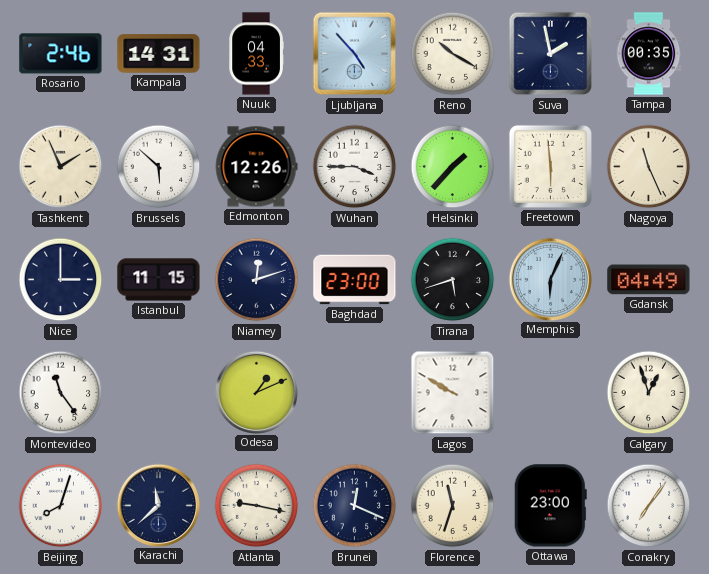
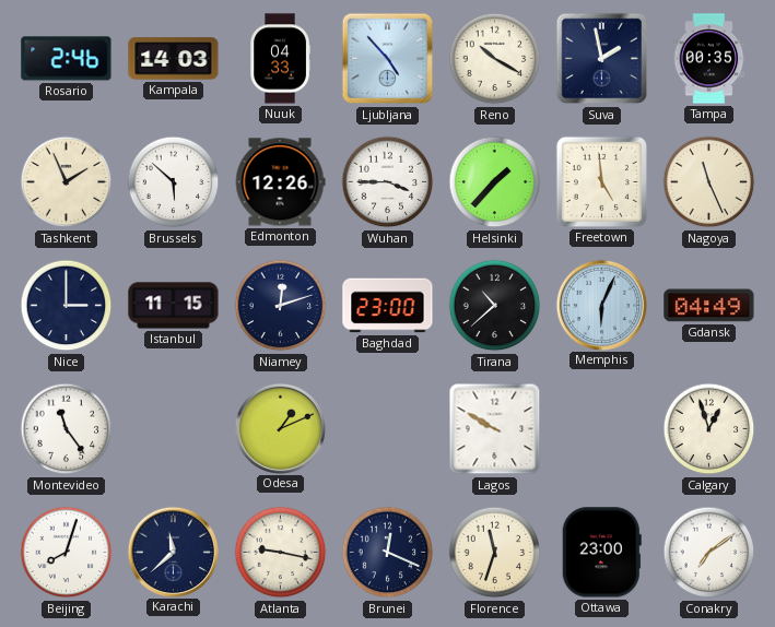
Kampala: 14:31 -> 14:03
Freetown: 5:59 -> 4:59
Tirana: 5:42 -> 10:38
Conakry: 7:06 -> 7:09
